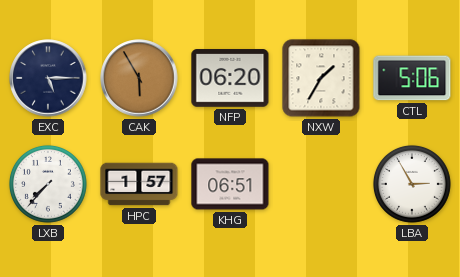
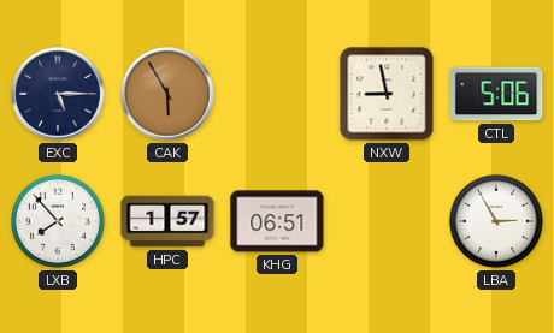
NFP: 06:20 -> none
NXW: 1:35 -> 8:58
LXB: 7:37 -> 7:53
